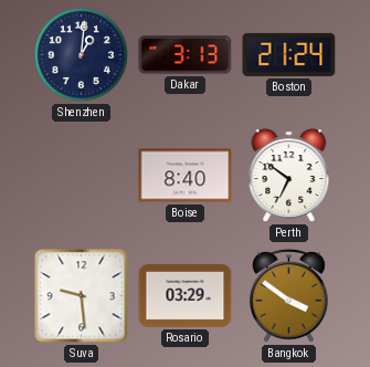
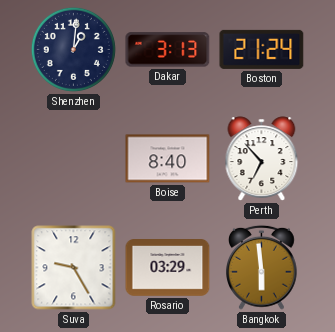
Perth: 6:51 -> 6:53
Suva: 9:29 -> 9:25
Bangkok: 3:51 -> 5:59
